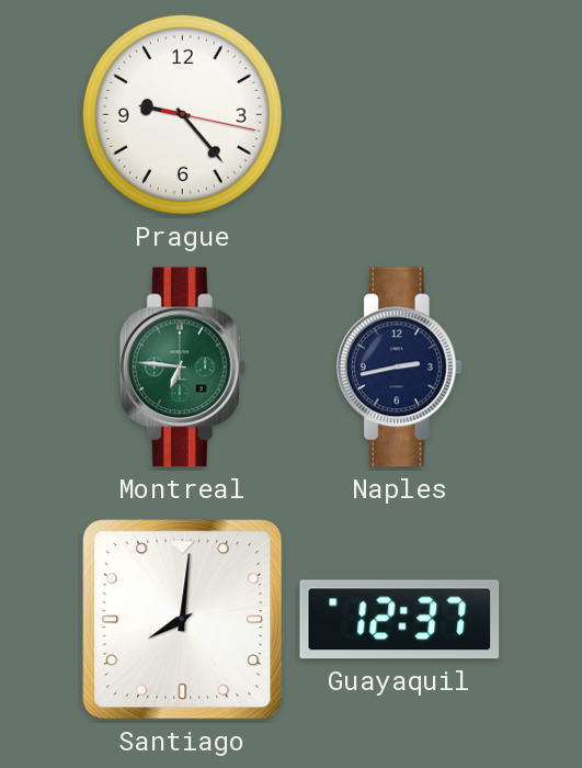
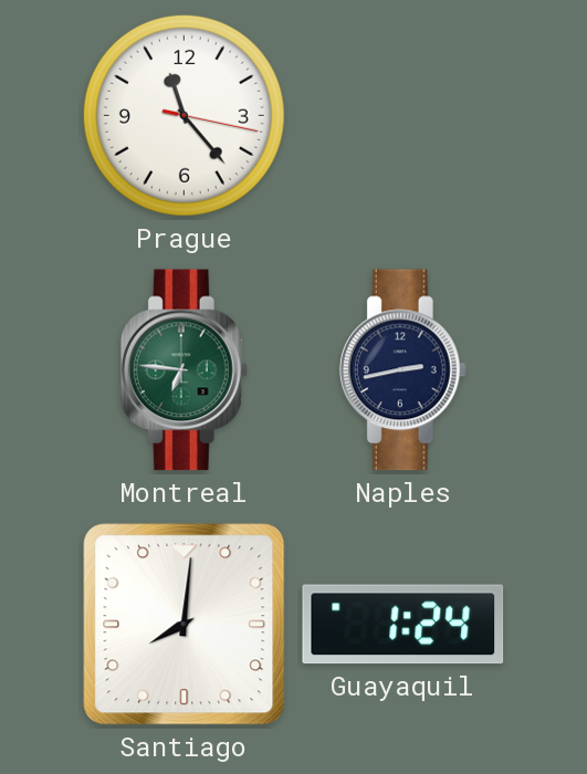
Prague: 9:23 -> 11:23
Guayaquil: 12:37 -> 1:24
